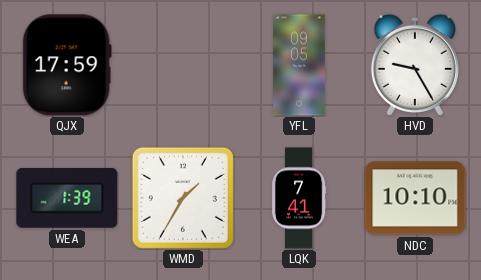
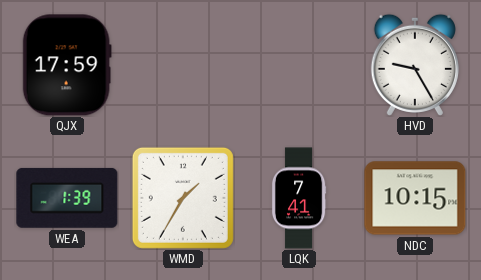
YFL: 09:05 -> none
NDC: 10:10 -> 10:15
